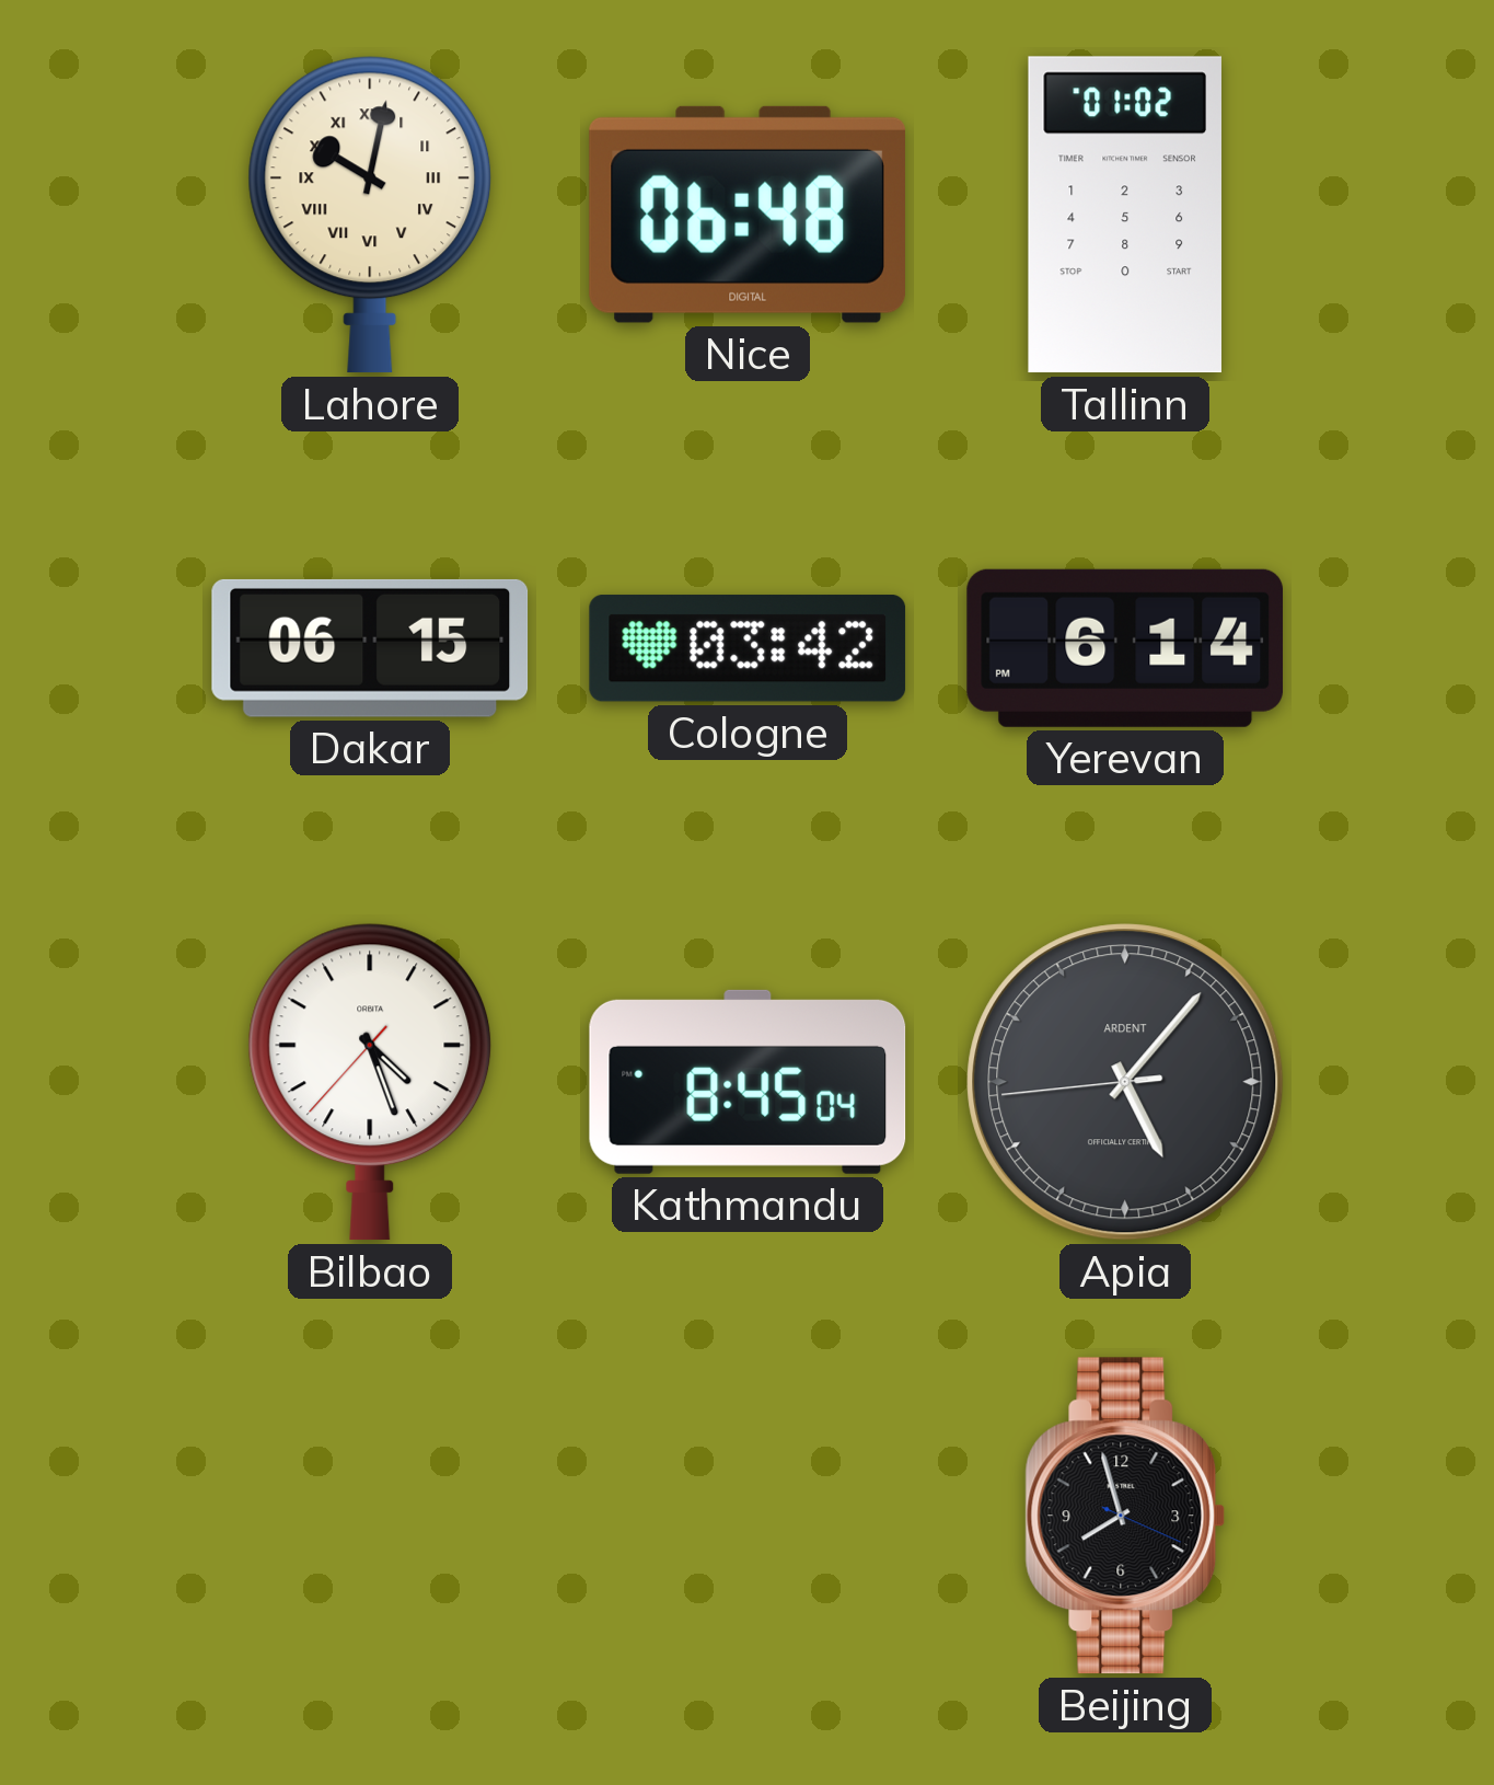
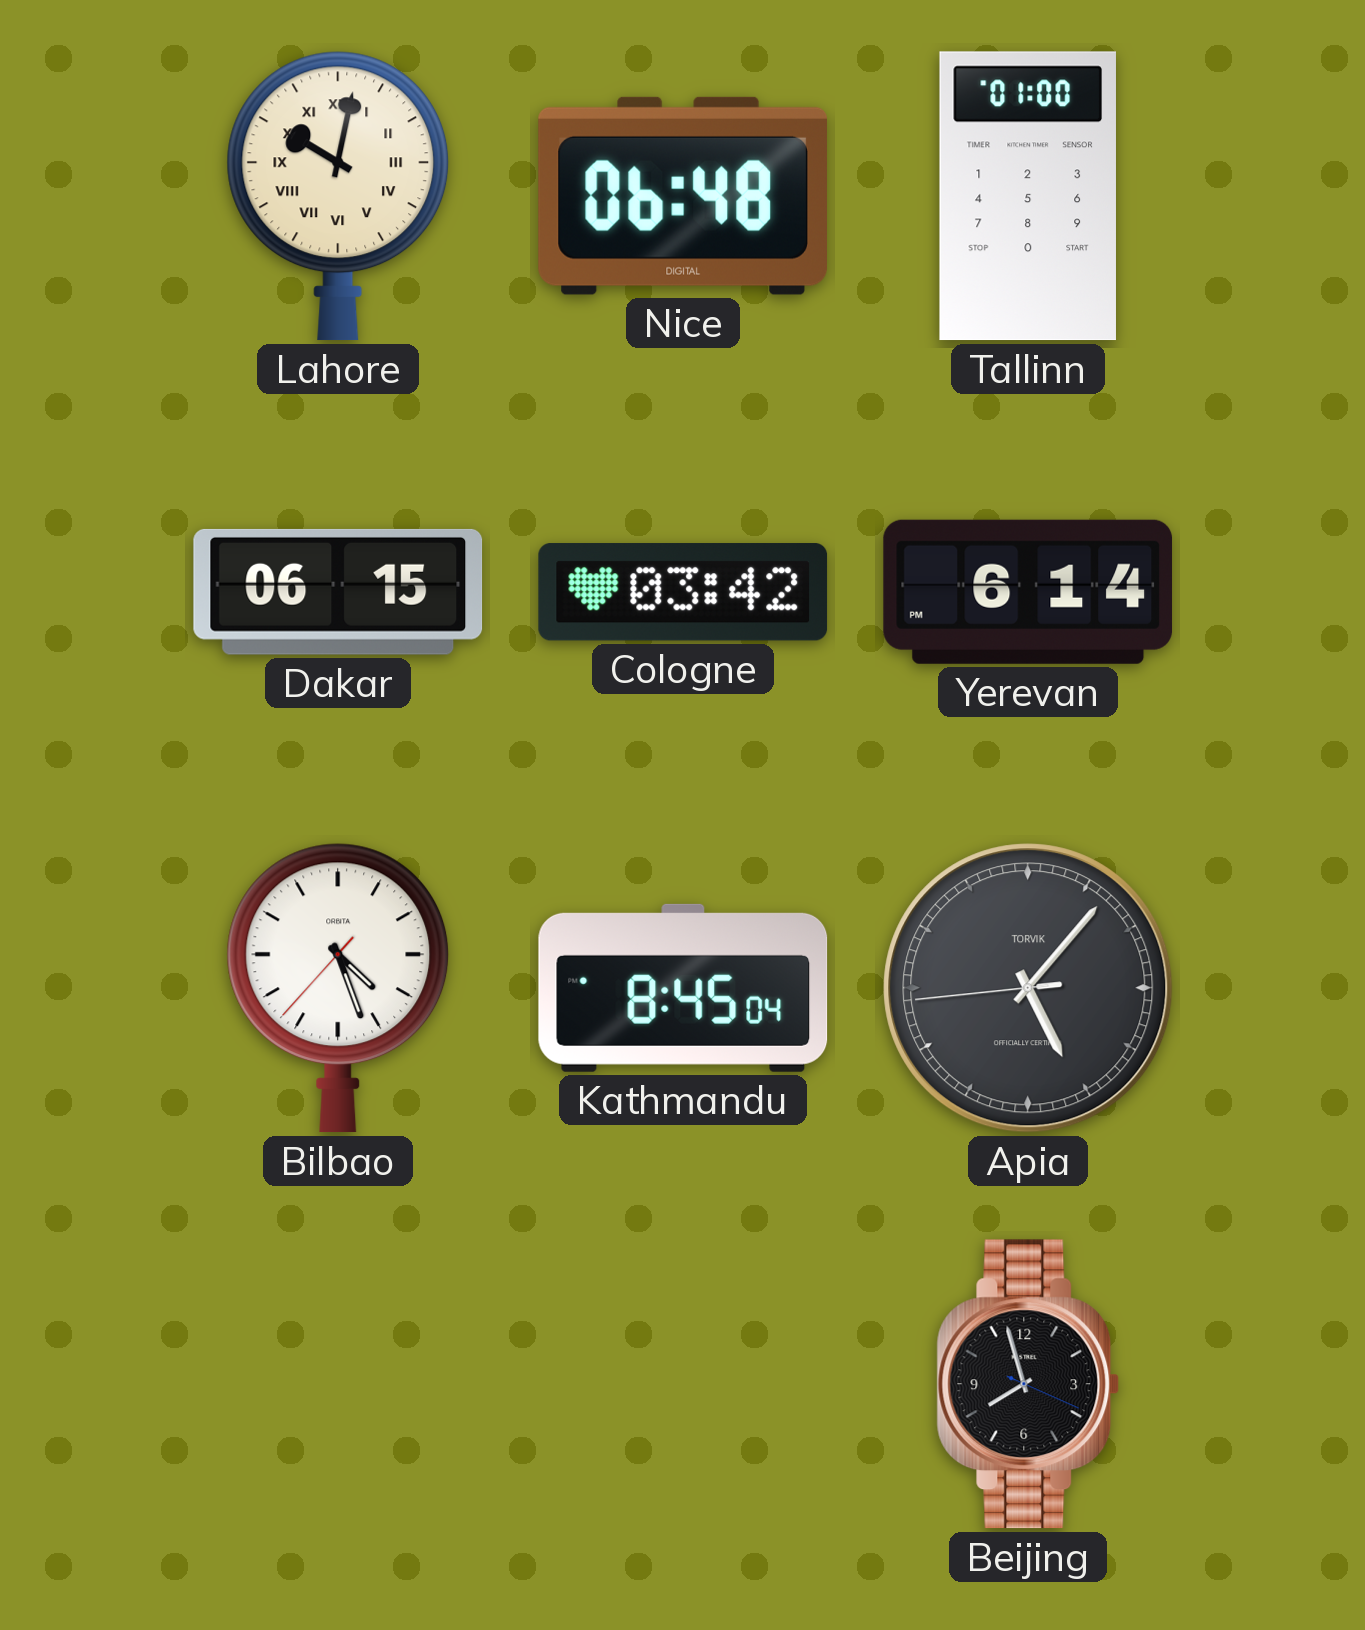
Tallinn: 01:02 -> 01:00
Apia brand: ARDENT -> TORVIK
